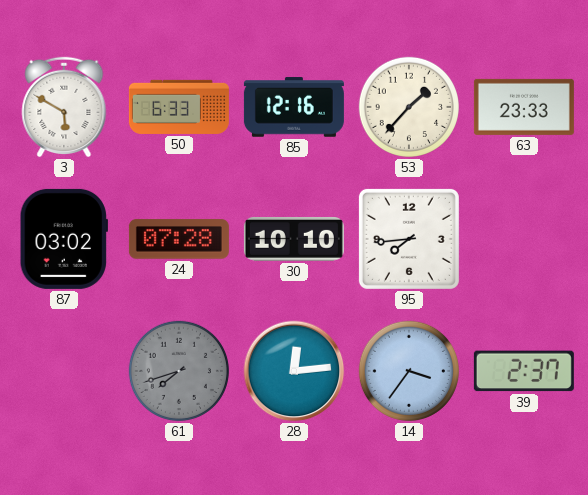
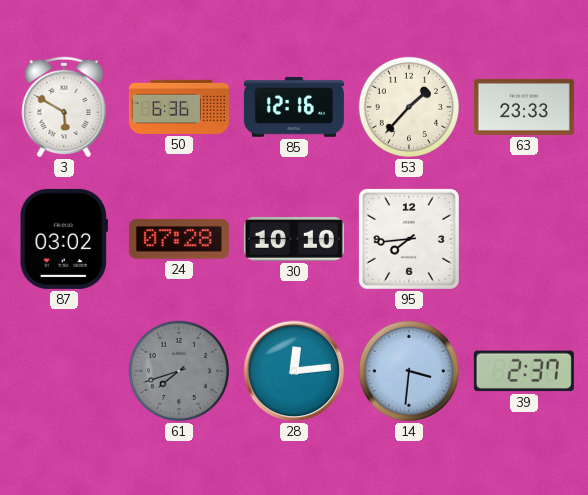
50: 6:33 -> 6:36
14: 3:36 -> 3:31
